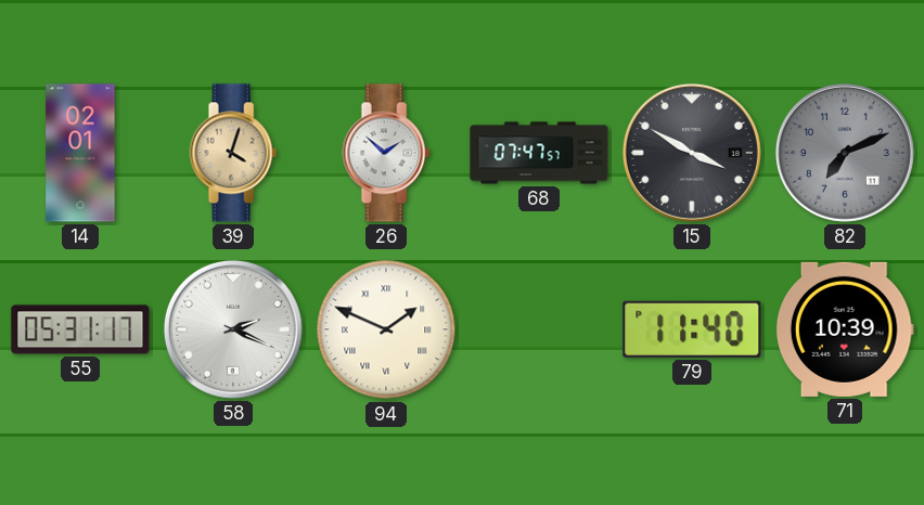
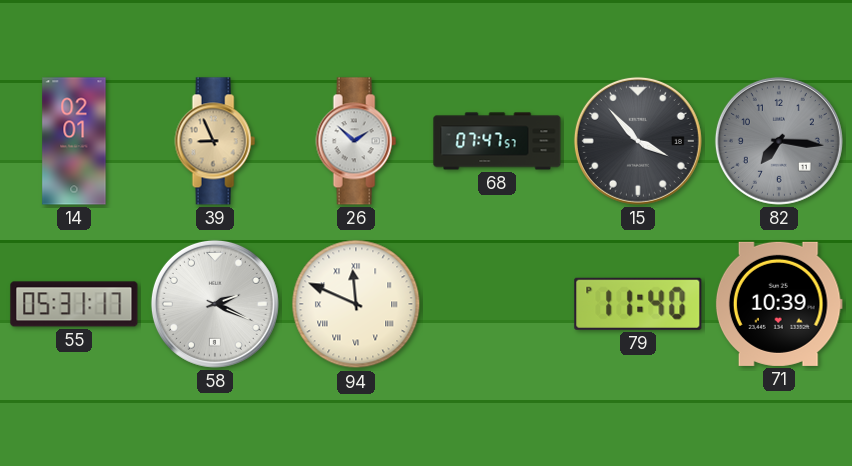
39: 4:03 -> 8:56
15: 3:50 -> 3:53
82: 7:11 -> 7:16
94: 1:49 -> 11:49
